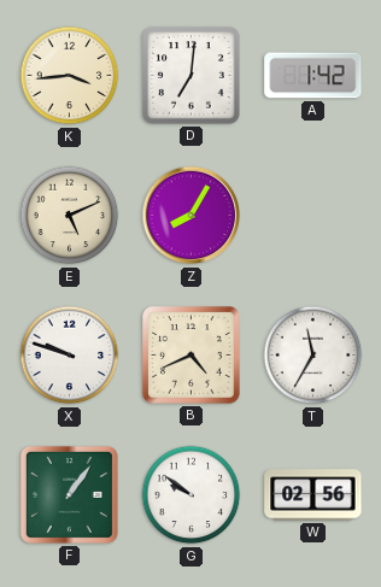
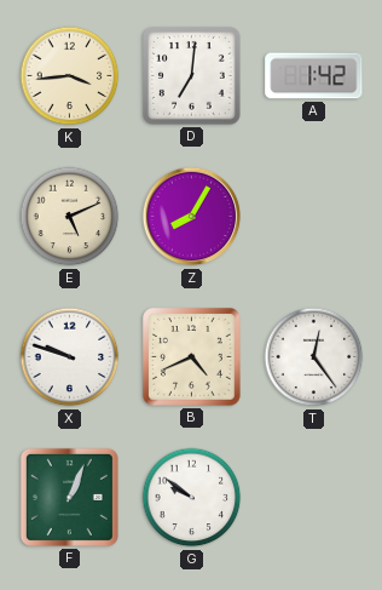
T: 11:35 -> 12:24
F: 1:06 -> 1:04
W: 02:56 -> none
